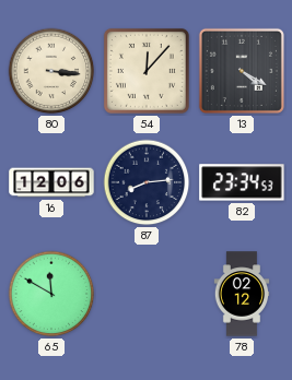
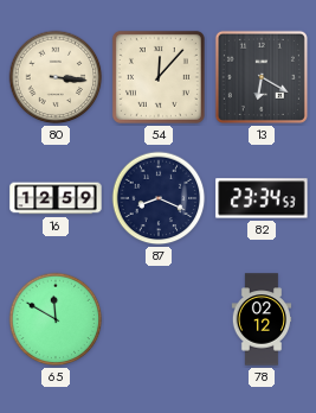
13: 4:20 -> 6:20
16: 12:06 -> 12:59
87: 8:14 -> 8:19
